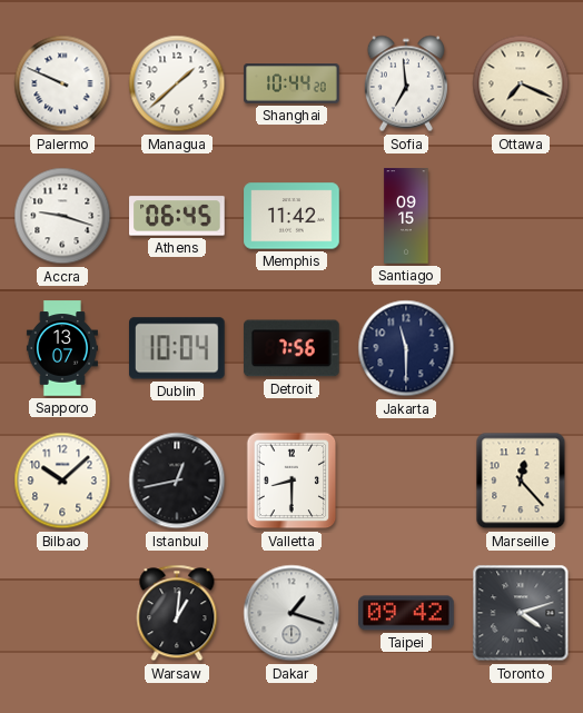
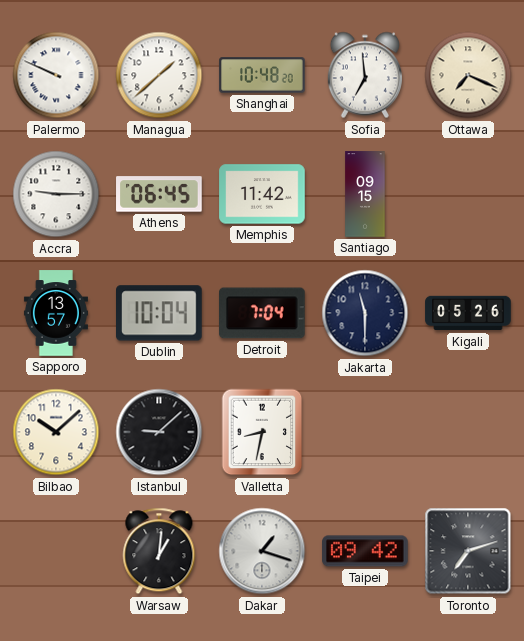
Shanghai: 10:44 -> 10:48
Accra: 9:18 -> 9:15
Sapporo: 13:07 -> 13:57
Detroit: 7:56 -> 7:04
Kigali: none -> 05:26
Istanbul: 12:43 -> 9:08
Valletta: 8:30 -> 8:32
Marseille: 12:23 -> none
Toronto: 4:12 -> 7:12
